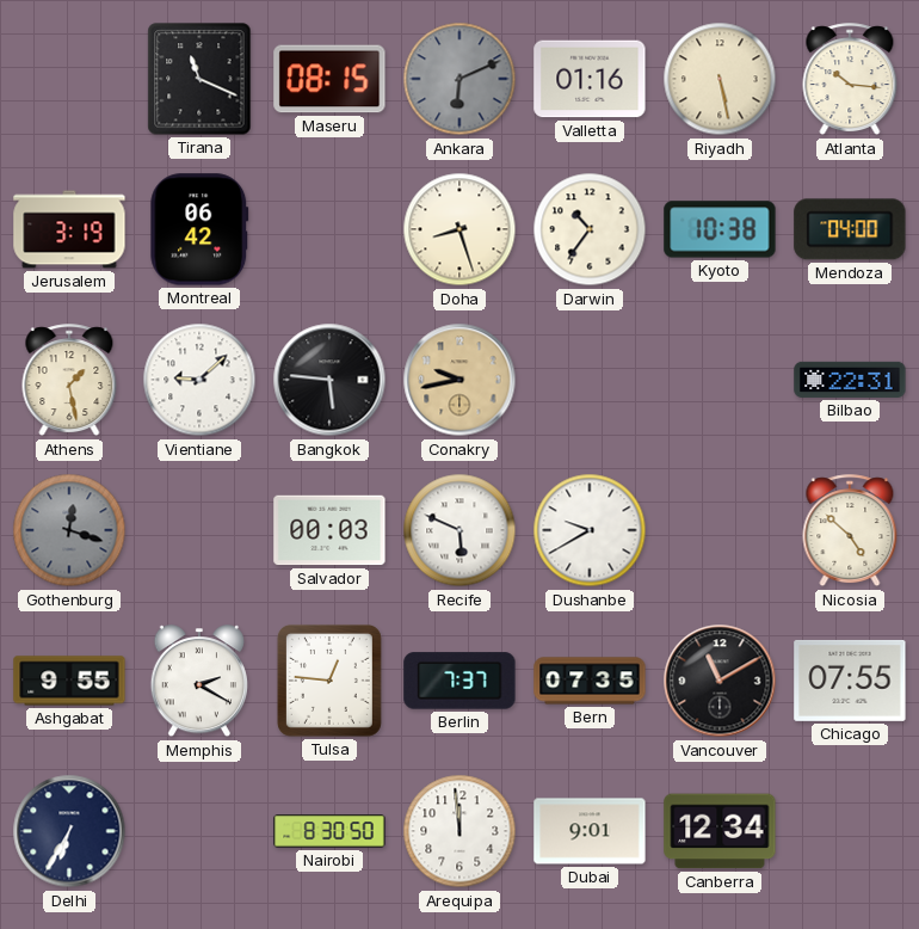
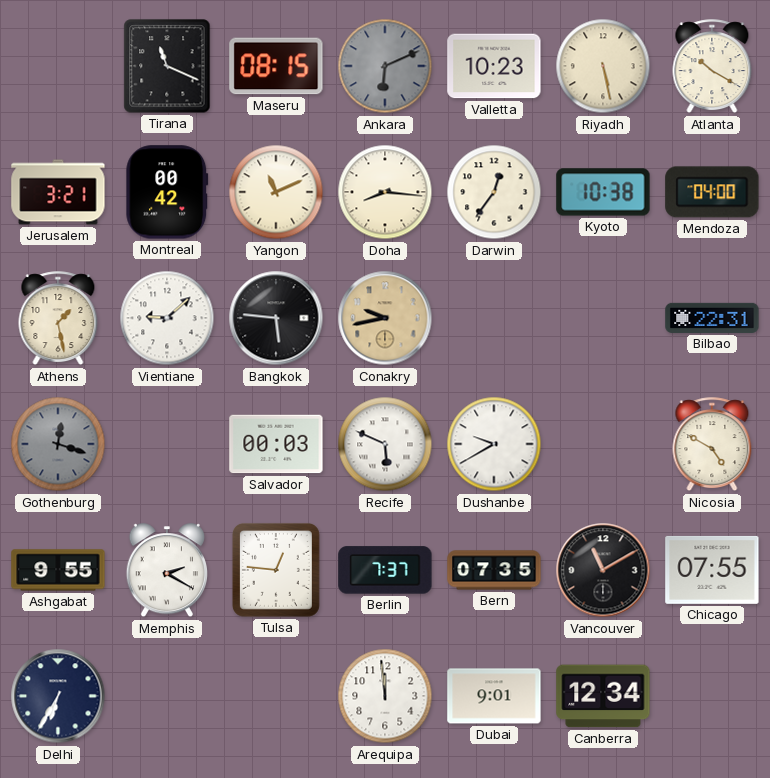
Valletta: 01:16 -> 10:23
Atlanta: 10:16 -> 10:20
Jerusalem: 3:19 -> 3:21
Montreal: 06:42 -> 00:42
Yangon: none -> 11:11
Doha: 8:27 -> 8:16
Darwin: 10:36 -> 12:36
Nicosia: 4:52 -> 4:50
Nairobi: 8:30 -> none
